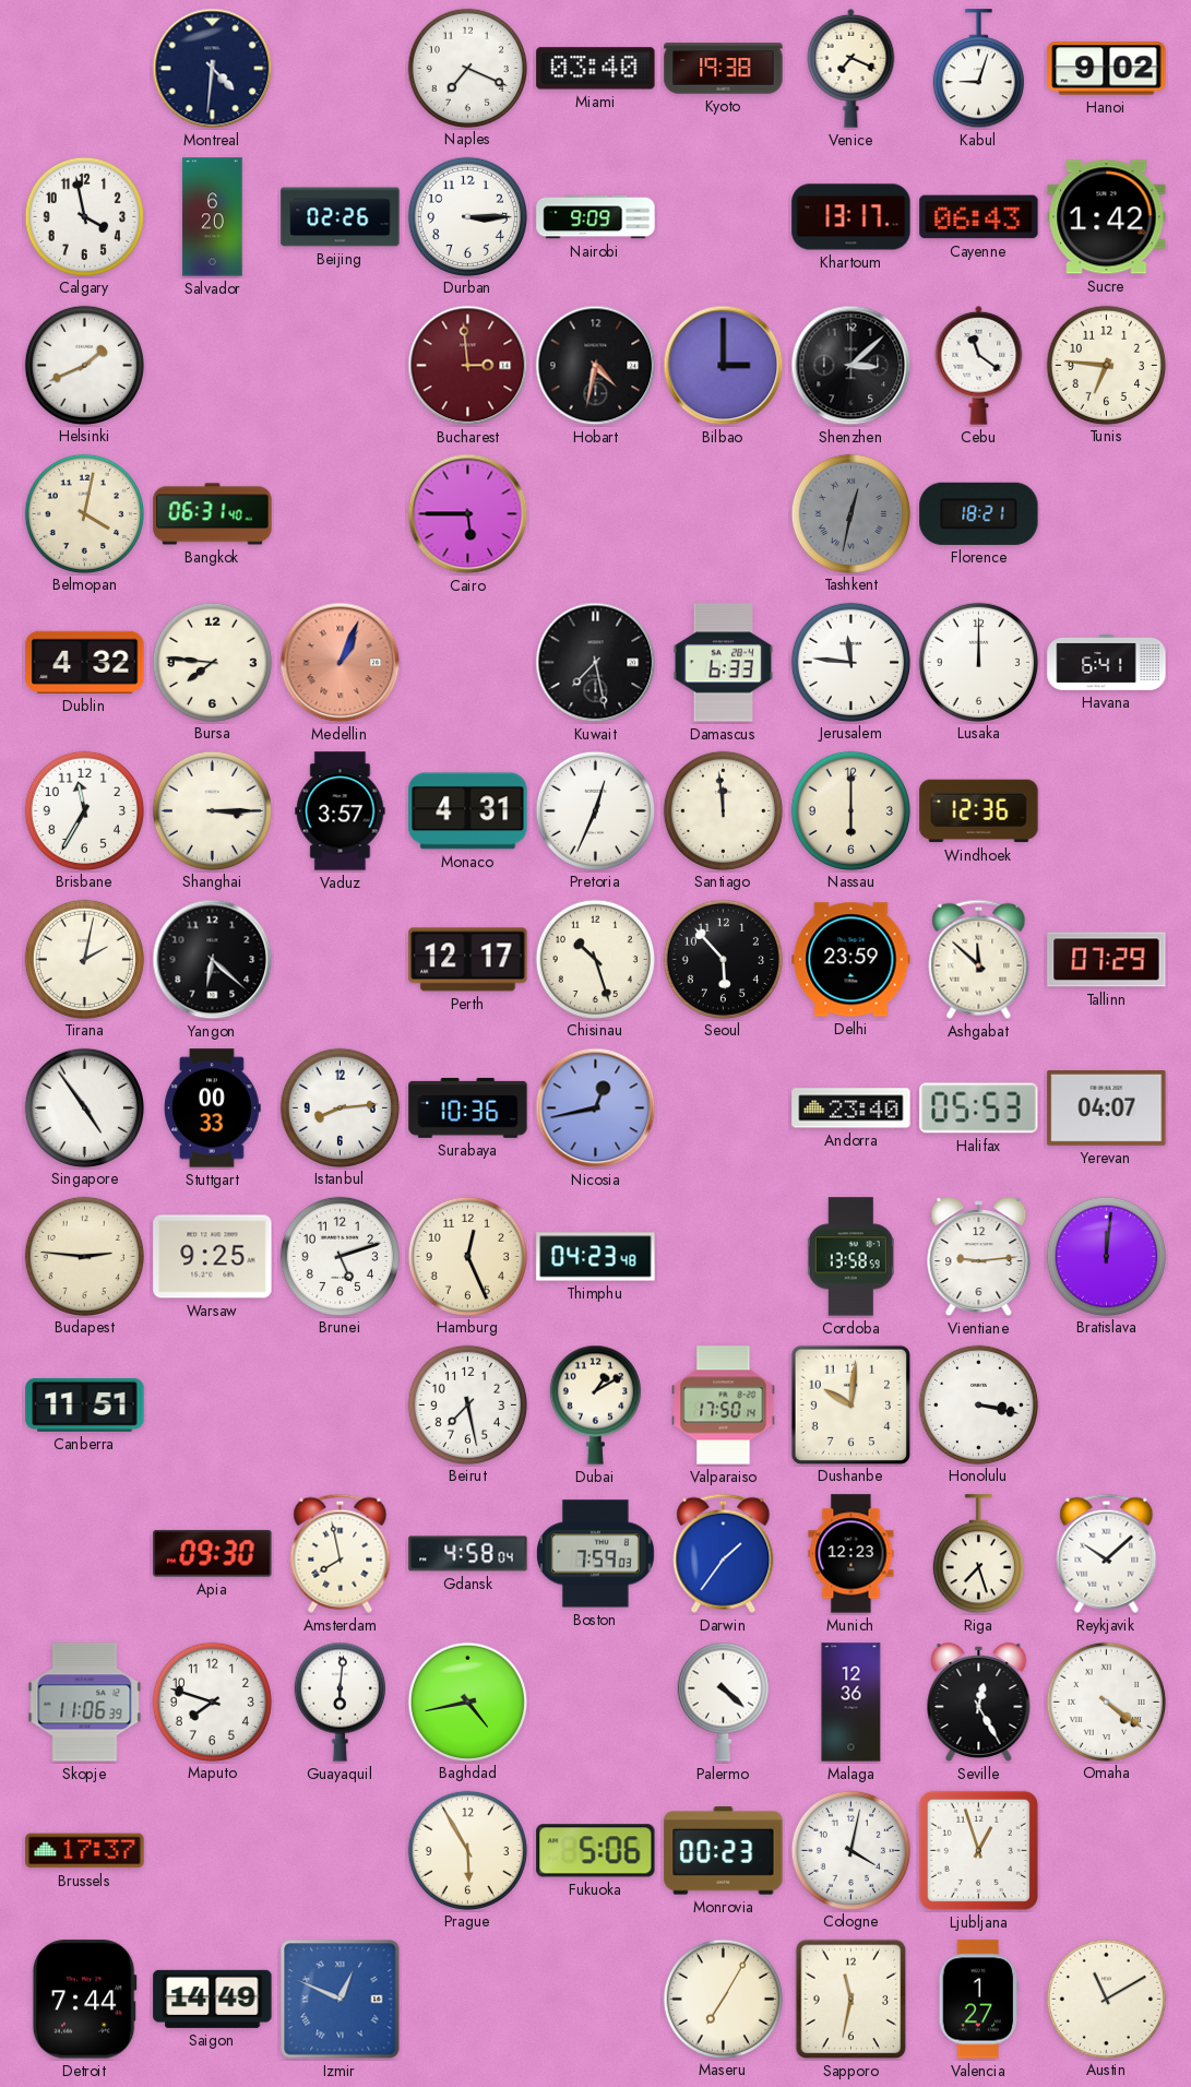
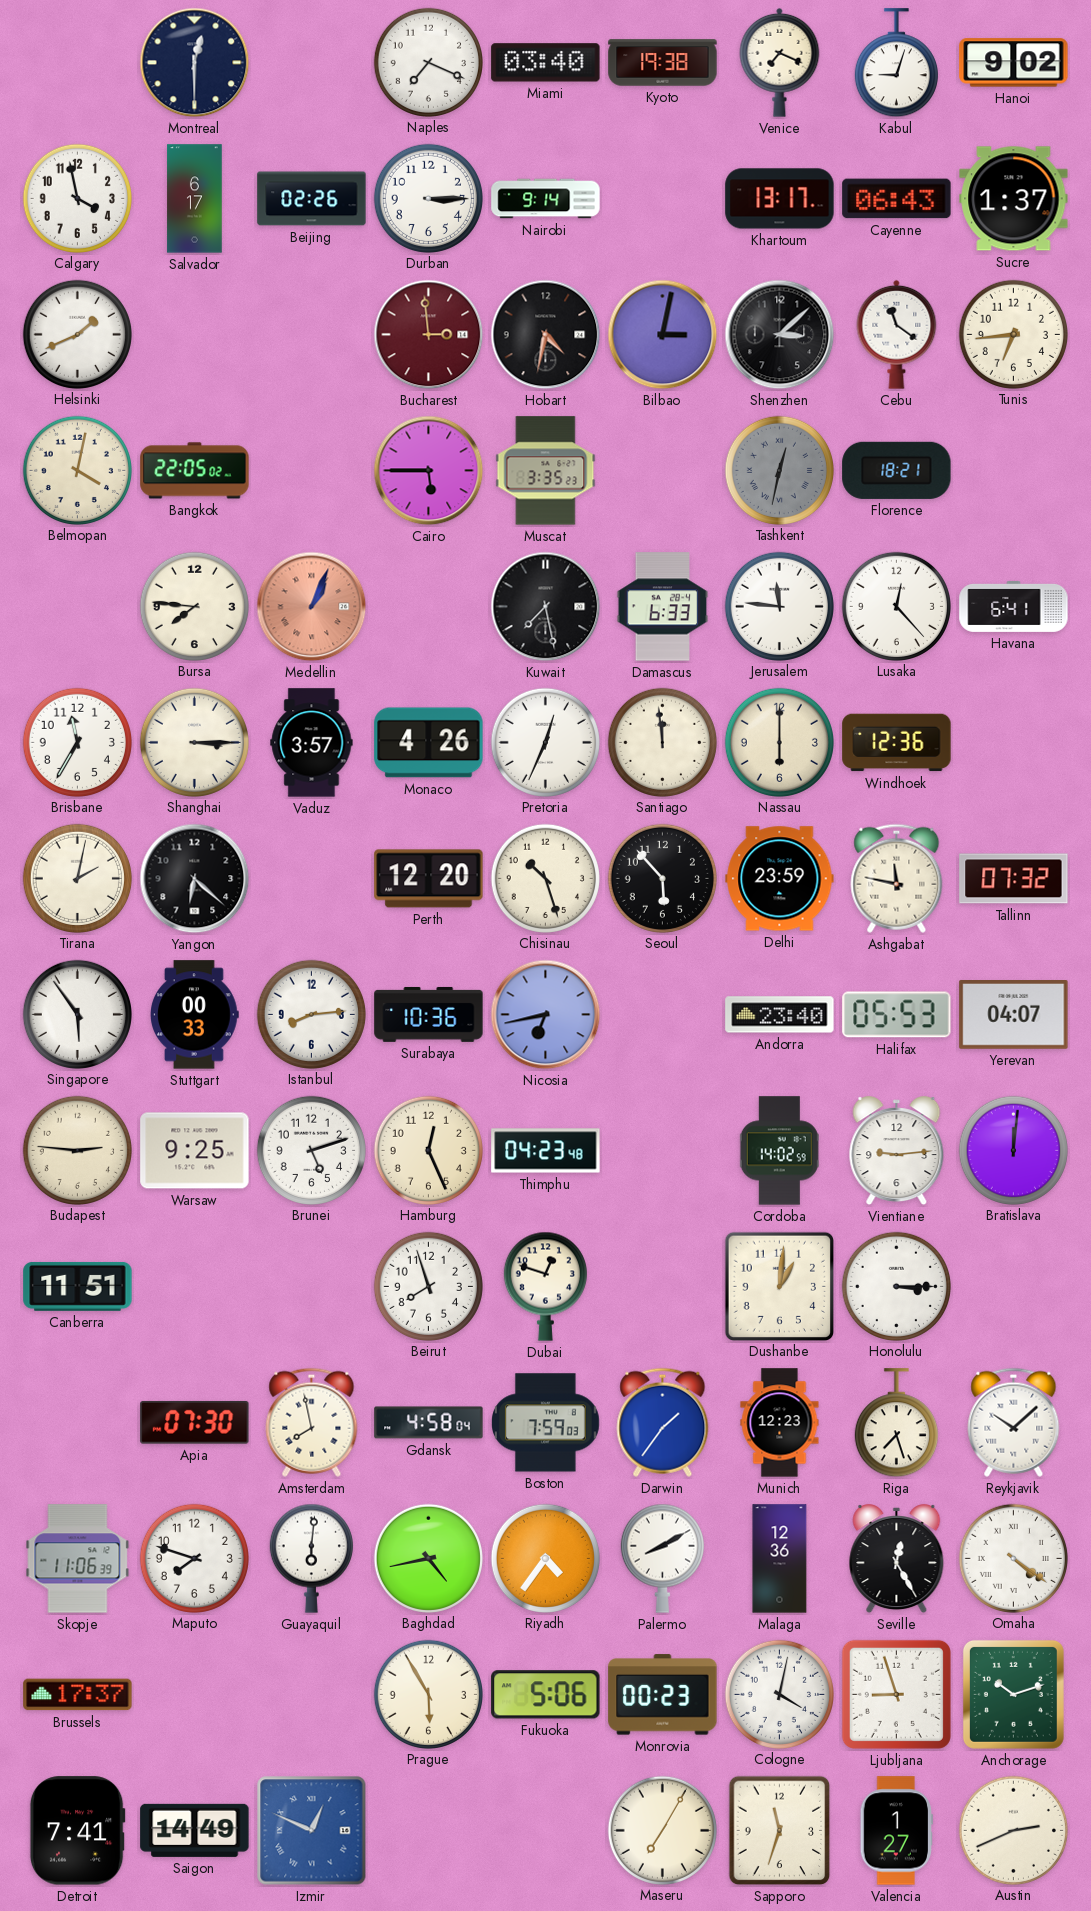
Montreal: 4:31 -> 12:30
Salvador: 6:20 -> 6:17
Nairobi: 9:09 -> 9:14
Sucre: 1:42 -> 1:37
Bilbao: 3:00 -> 3:02
Tunis: 6:46 -> 6:44
Bangkok: 06:31 -> 22:05
Muscat: none -> 3:35
Dublin: 4:32 -> none
Lusaka: 12:00 -> 12:23
Monaco: 4:31 -> 4:26
Perth: 12:17 -> 12:20
Ashgabat: 11:52 -> 11:47
Tallinn: 07:29 -> 07:32
Singapore: 4:54 -> 5:54
Nicosia: 12:43 -> 6:43
Cordoba: 13:58 -> 14:02
Beirut: 7:28 -> 7:57
Dubai: 1:10 -> 12:48
Valparaiso: 17:50 -> none
Dushanbe: 10:01 -> 1:01
Honolulu: 3:17 -> 3:15
Apia: 09:30 -> 07:30
Riyadh: none -> 4:36
Palermo: 4:22 -> 8:10
Ljubljana: 12:57 -> 8:57
Anchorage: none -> 10:12
Detroit: 7:44 -> 7:41
Sapporo: 11:32 -> 11:33
Austin: 11:10 -> 2:41
